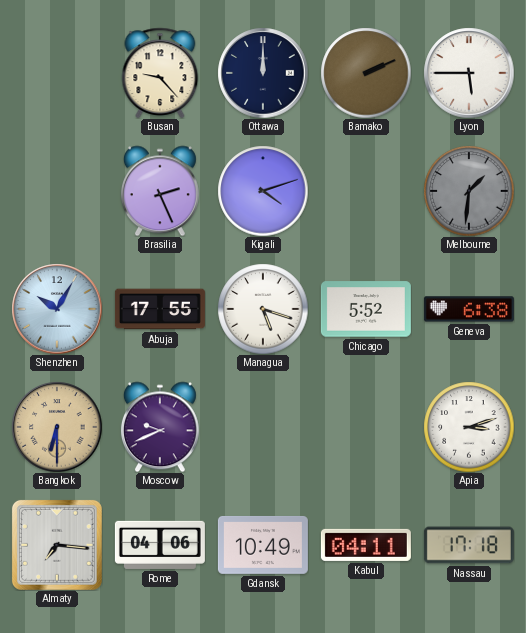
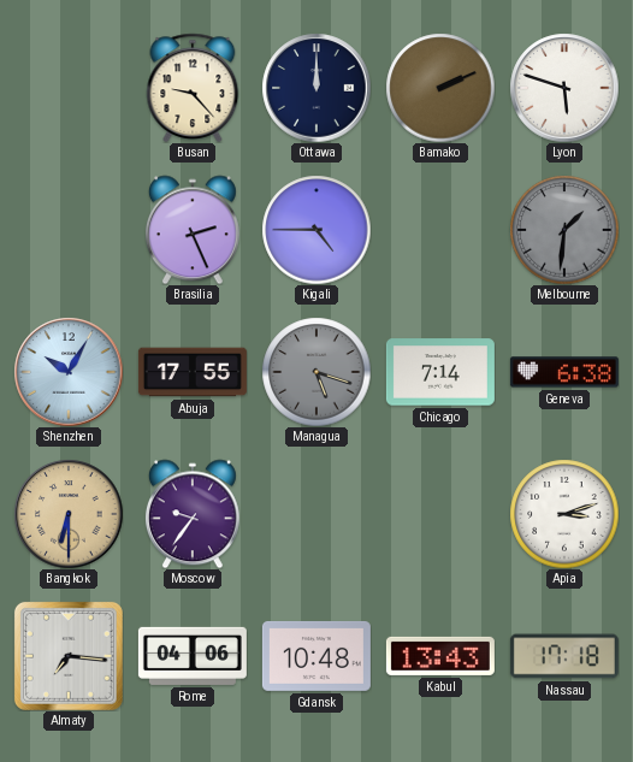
Lyon: 5:45 -> 5:48
Kigali: 4:12 -> 4:45
Managua dial: white -> grey
Chicago: 5:52 -> 7:14
Moscow: 9:41 -> 9:36
Gdansk: 10:49 -> 10:48
Kabul: 04:11 -> 13:43
